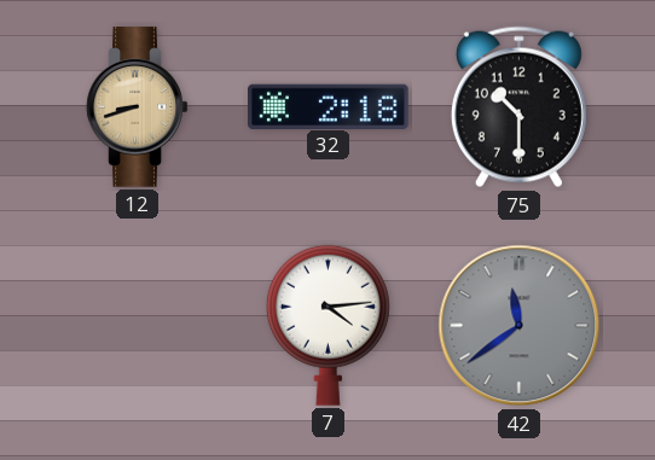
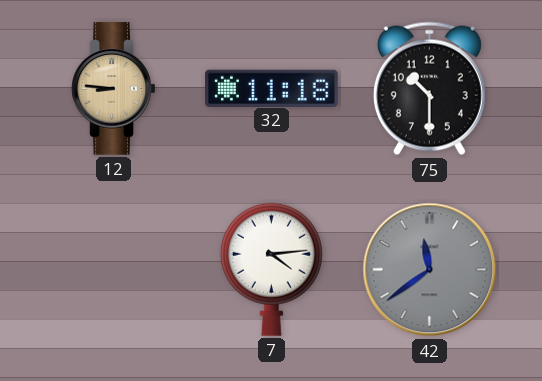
12: 8:42 -> 8:46
32: 2:18 -> 11:18
